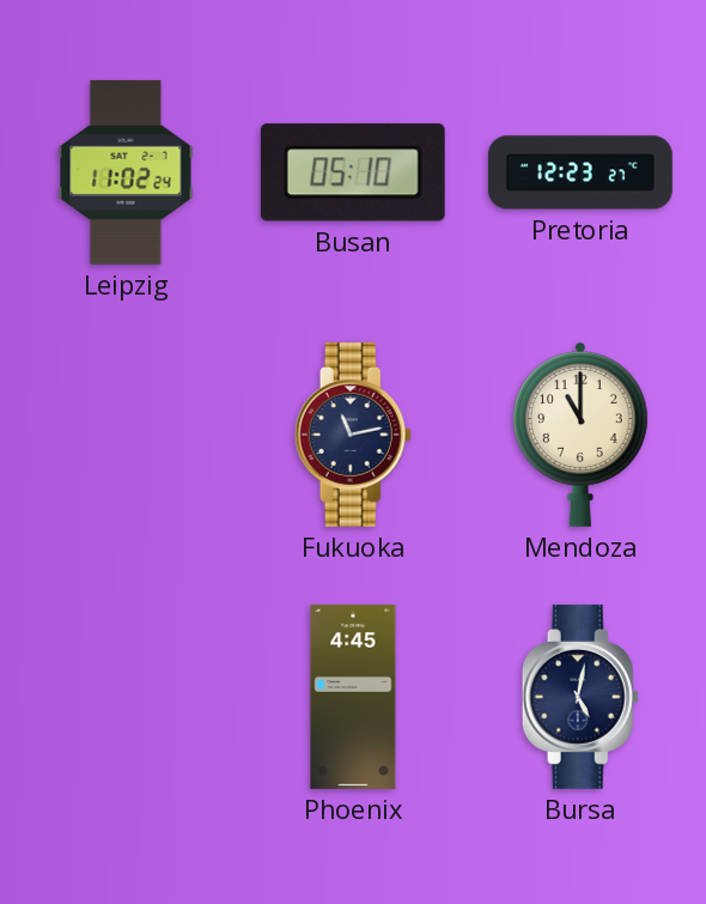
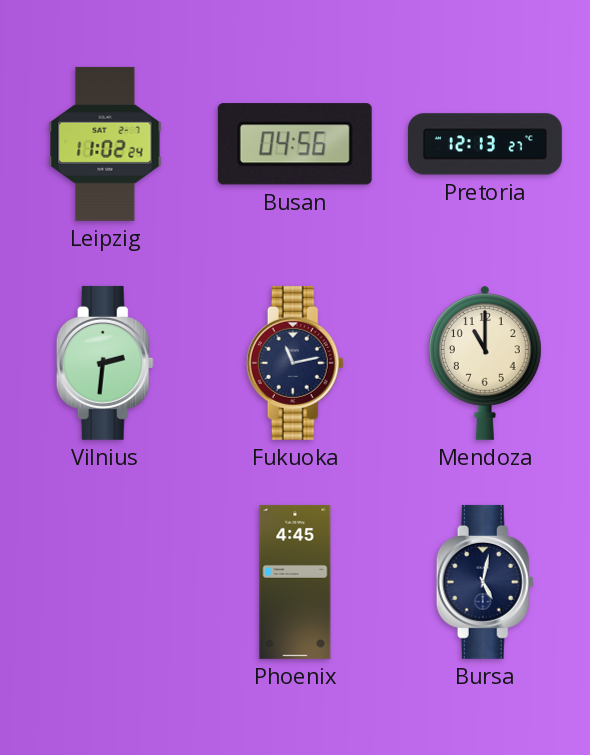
Busan: 05:10 -> 04:56
Pretoria: 12:23 -> 12:13
Vilnius: none -> 2:31
